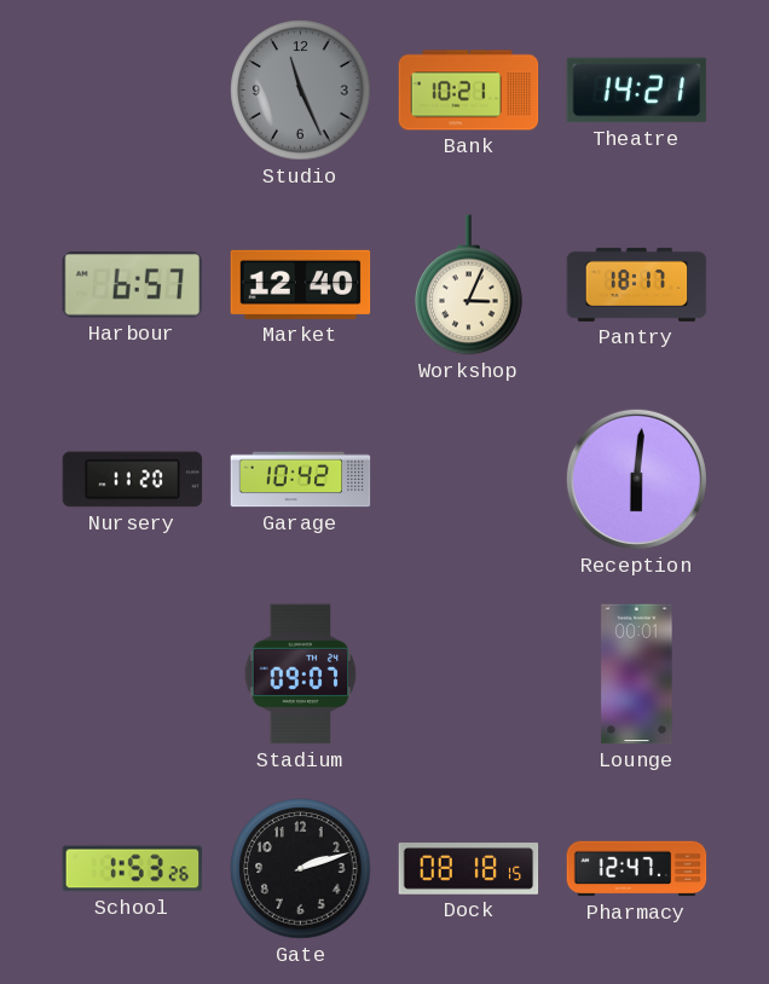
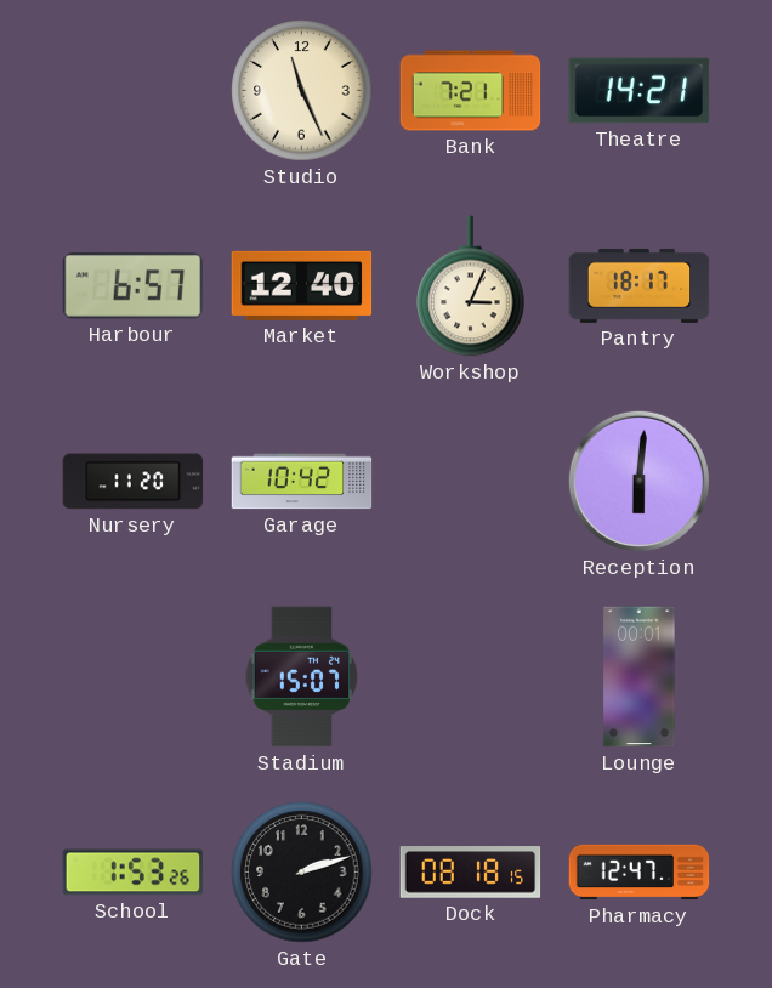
Studio dial: grey -> cream
Bank: 10:21 -> 7:21
Stadium: 09:07 -> 15:07
